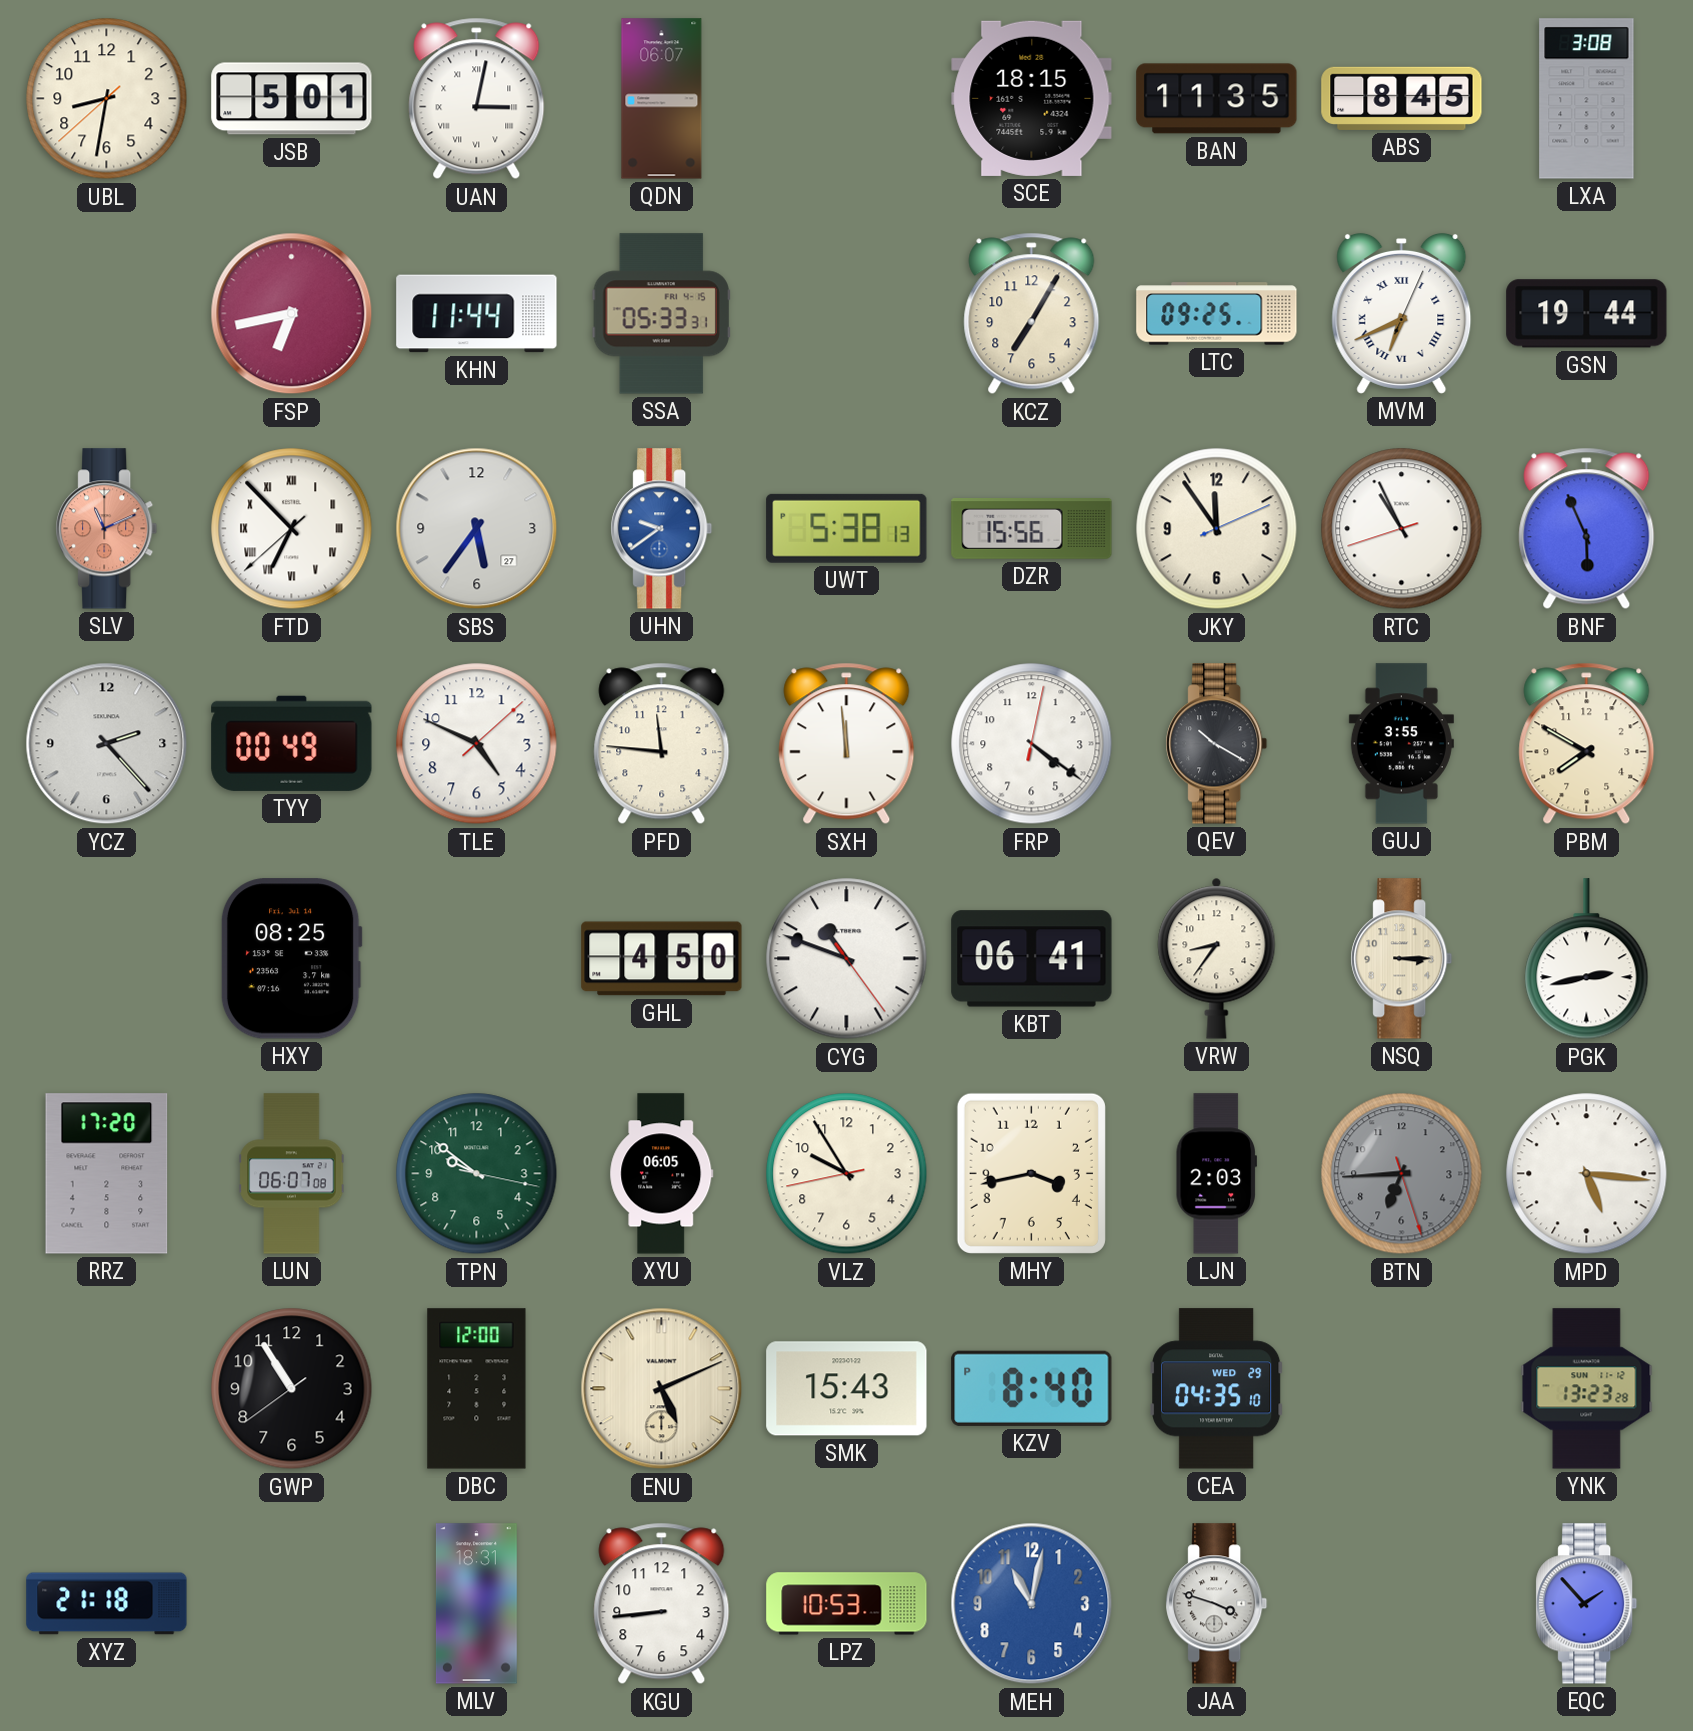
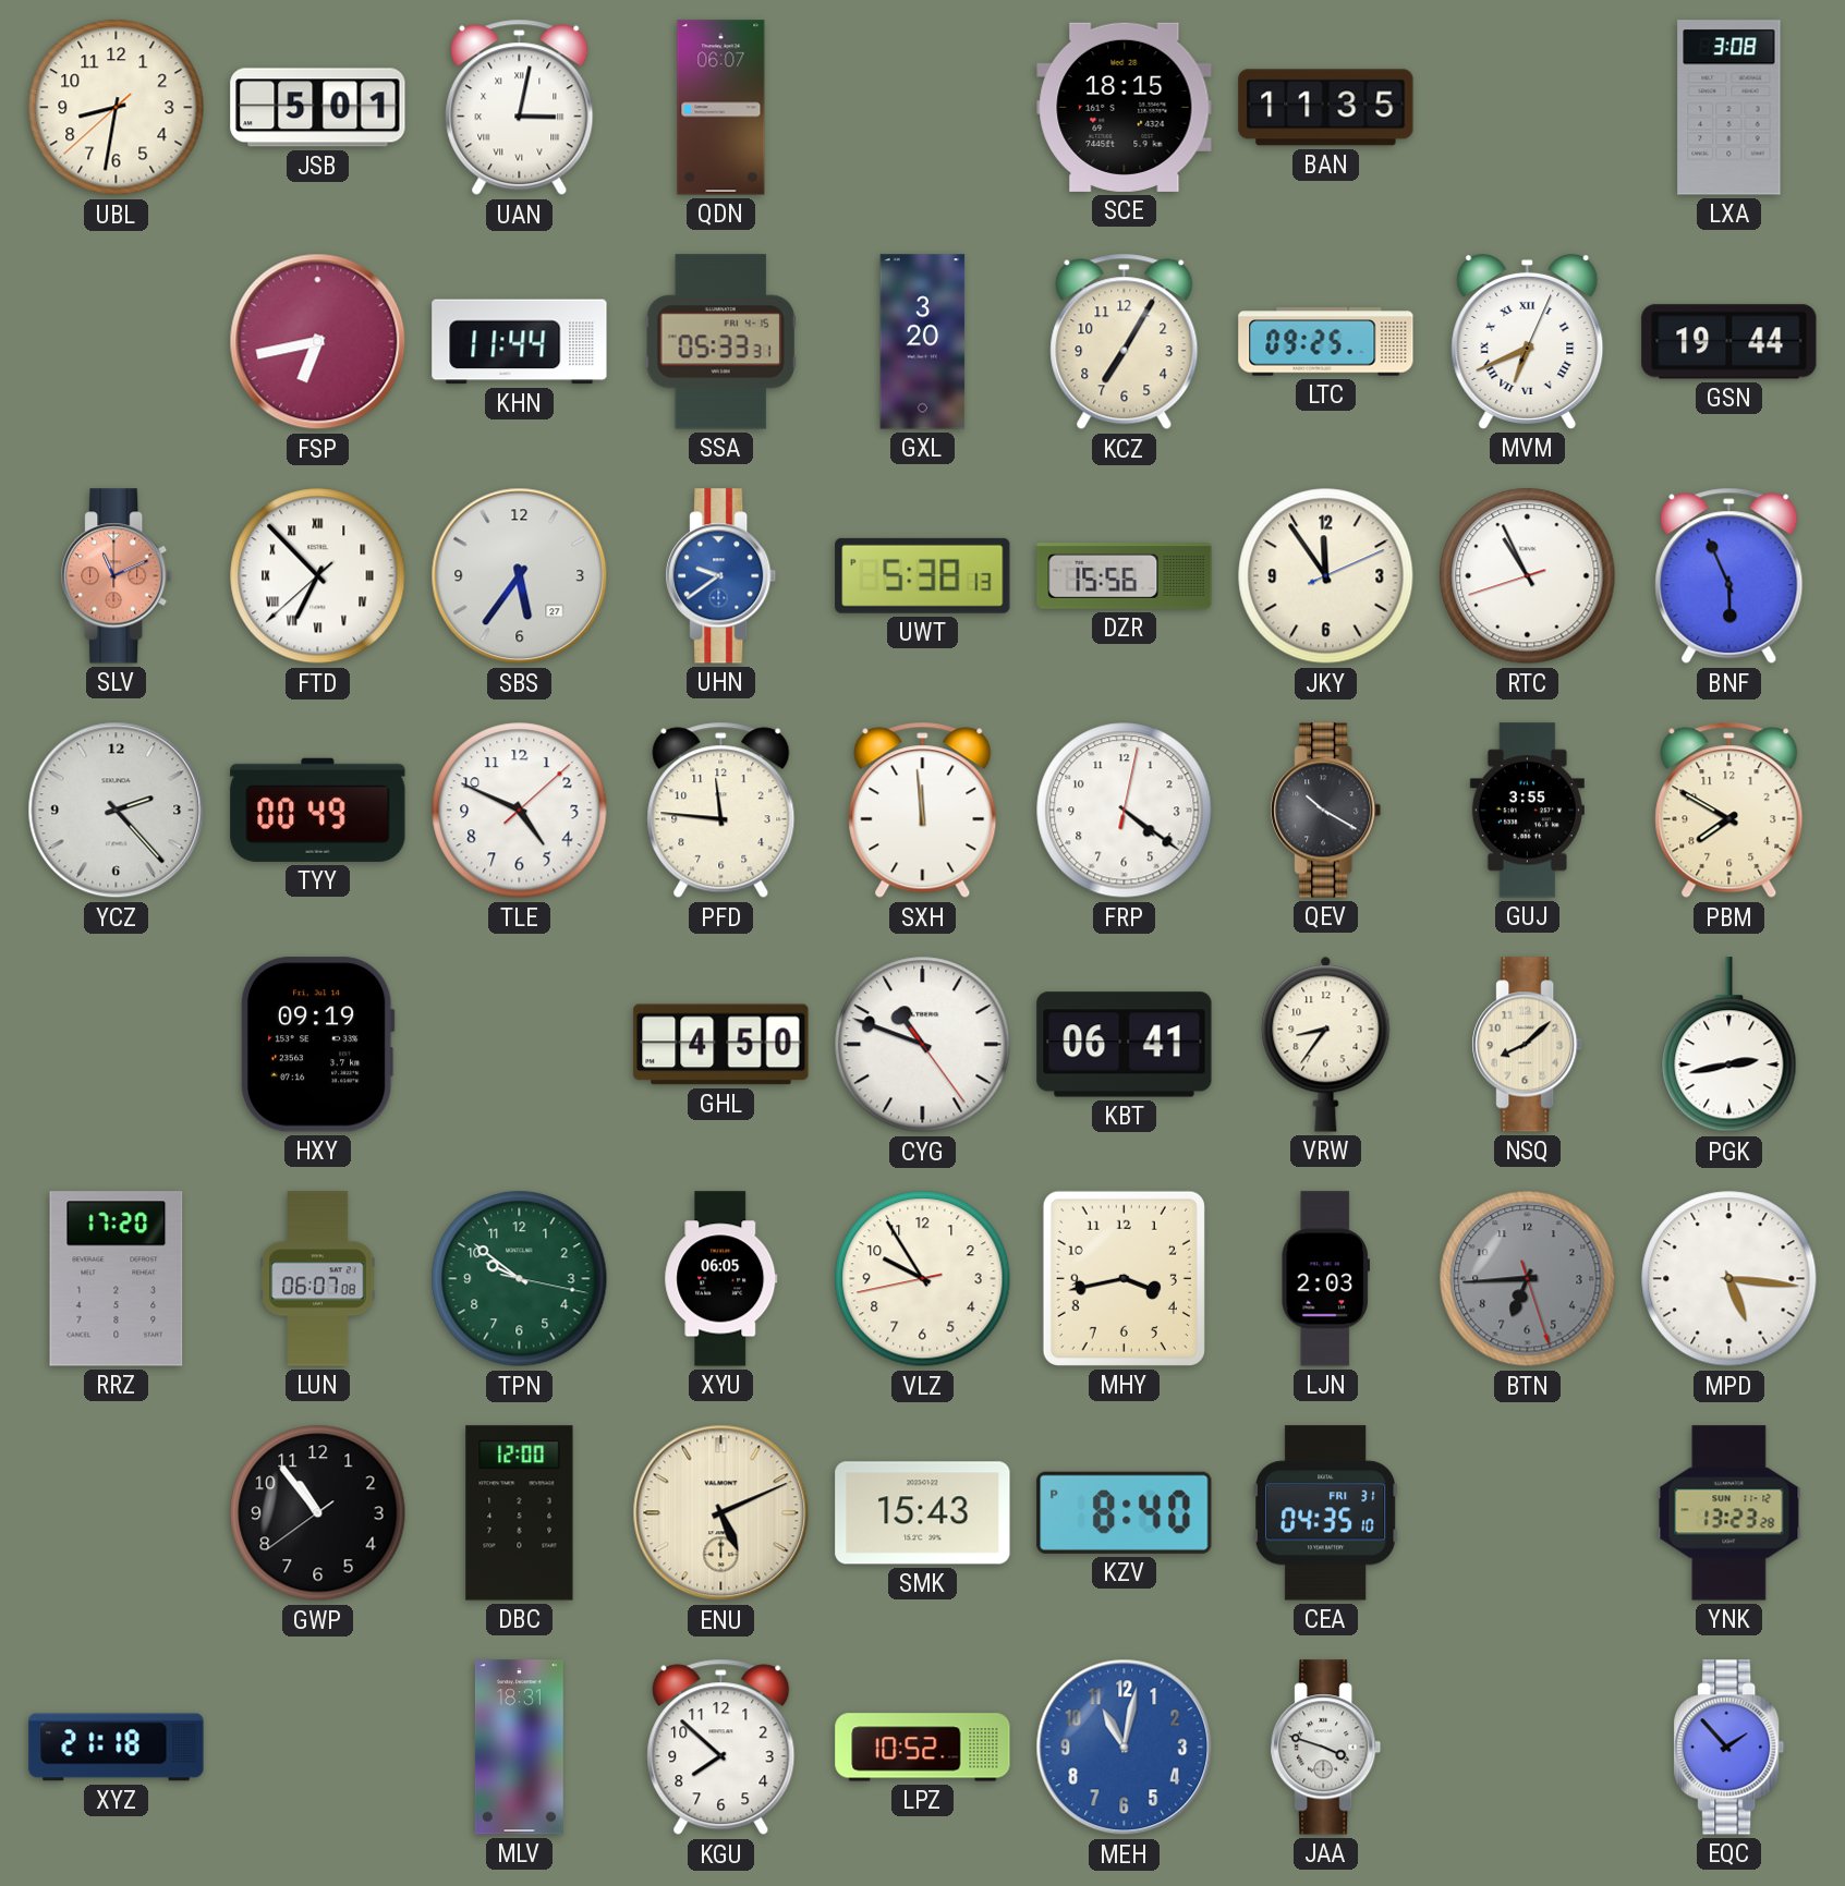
ABS: 8:45 -> none
GXL: none -> 3:20
HXY: 08:25 -> 09:19
NSQ: 3:15 -> 8:08
GWP: 10:54 -> 10:53
CEA date: WED 29 -> FRI 31
KGU: 8:44 -> 7:52
LPZ: 10:53 -> 10:52
